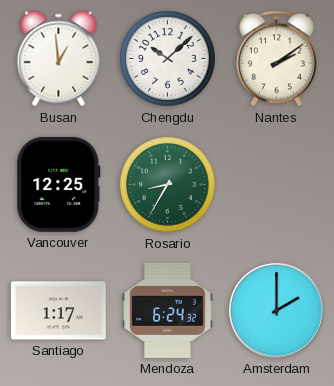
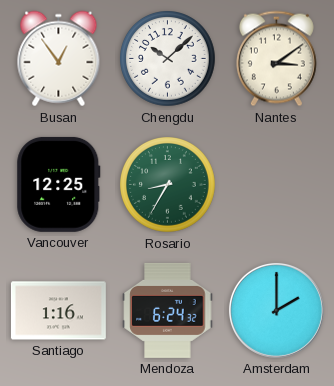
Busan: 12:59 -> 12:54
Nantes: 2:09 -> 3:09
Santiago: 1:17 -> 1:16
